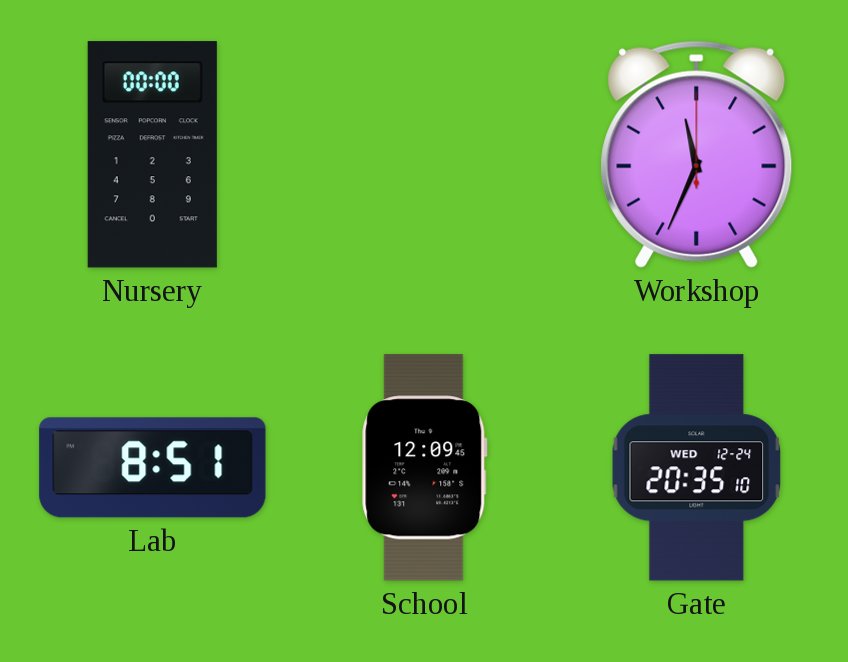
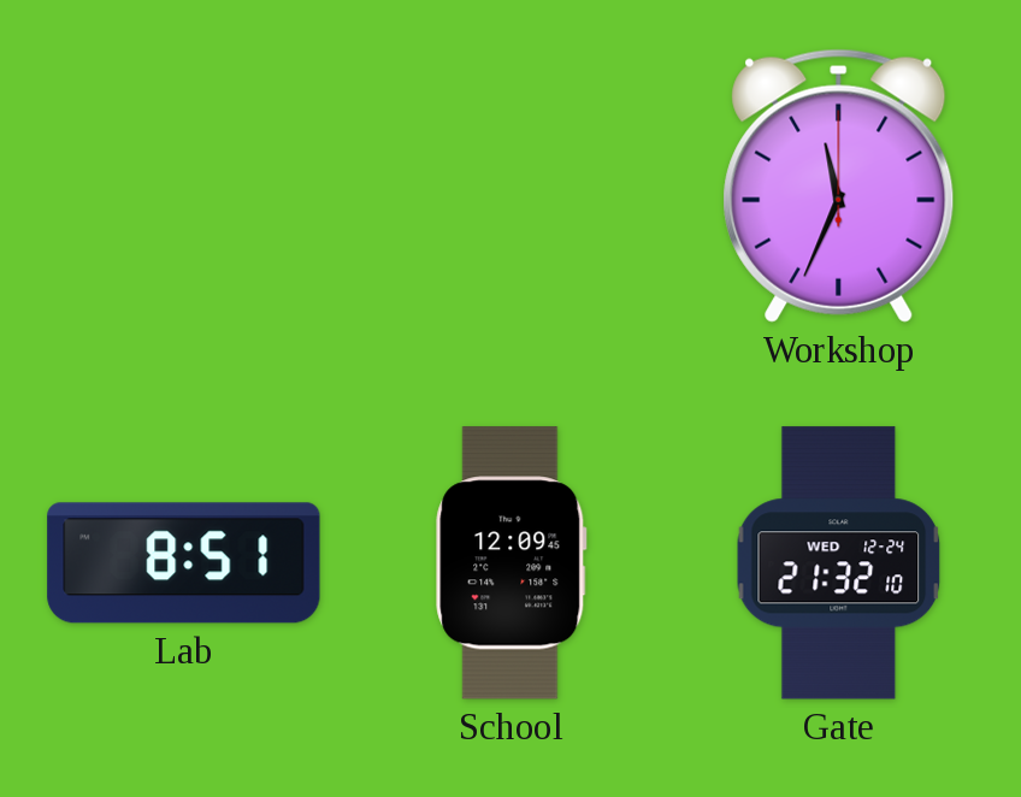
Nursery: 00:00 -> none
Gate: 20:35 -> 21:32
